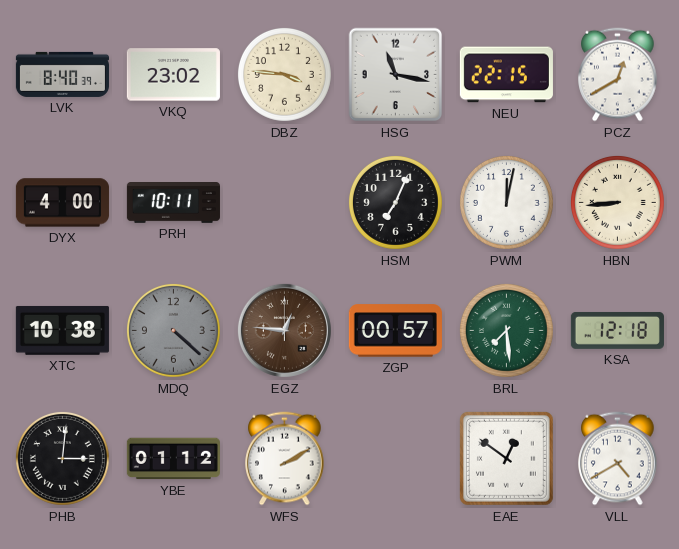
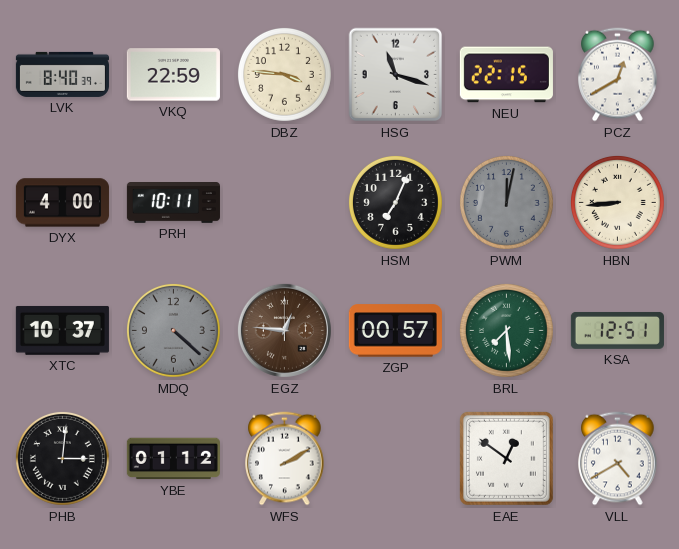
VKQ: 23:02 -> 22:59
HSG: 11:17 -> 11:18
PWM dial: white -> grey
XTC: 10:38 -> 10:37
KSA: 12:18 -> 12:51
